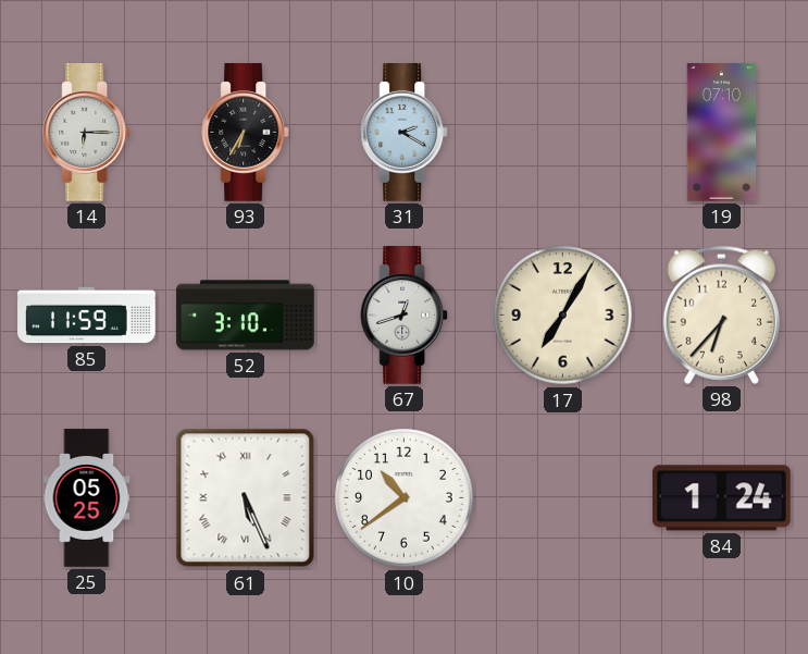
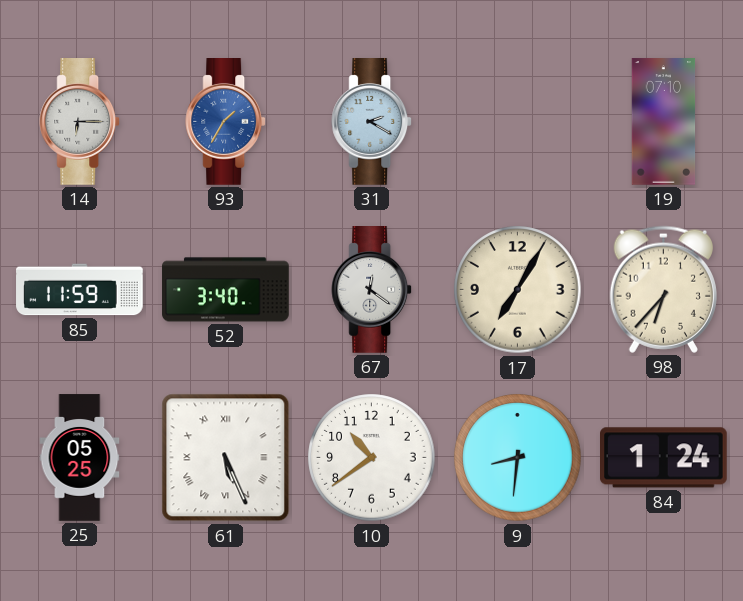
93: 6:35 -> 1:35
93 dial: black -> blue
52: 3:10 -> 3:40
67: 12:42 -> 12:21
9: none -> 8:31
